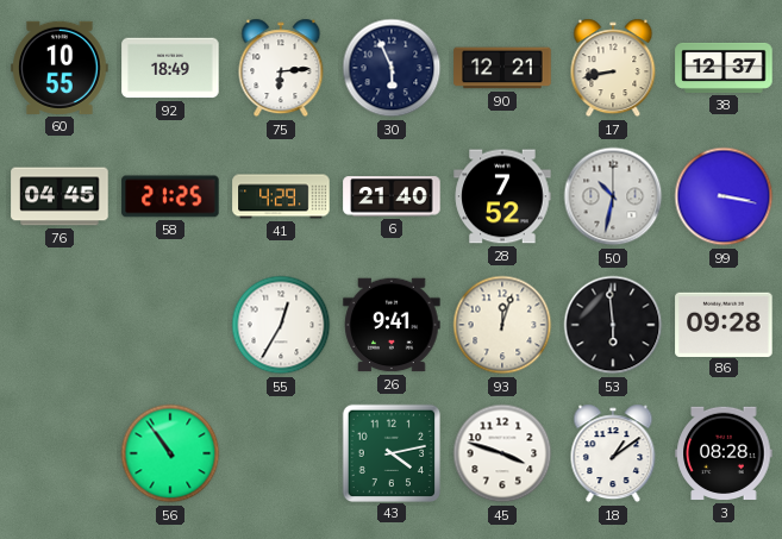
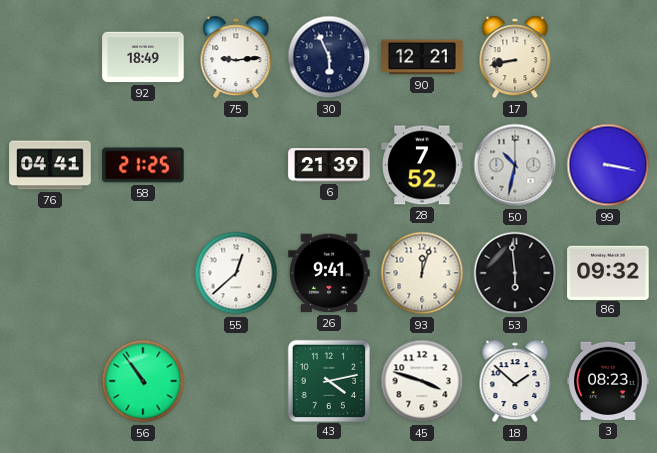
60: 10:55 -> none
75: 6:14 -> 9:14
38: 12:37 -> none
76: 04:45 -> 04:41
41: 4:29 -> none
6: 21:40 -> 21:39
55: 12:35 -> 12:38
86: 09:28 -> 09:32
18: 1:09 -> 1:52
3: 08:28 -> 08:23
